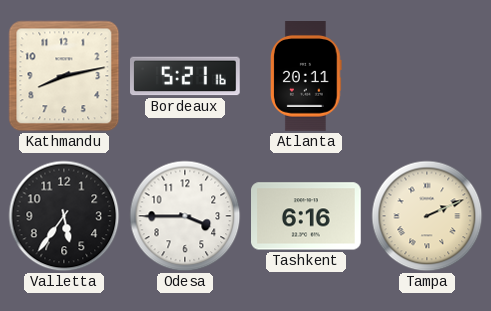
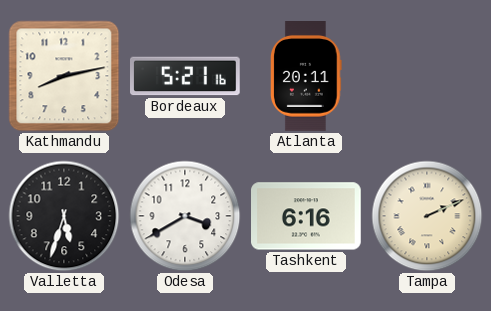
Valletta: 5:36 -> 5:33
Odesa: 3:45 -> 3:40
